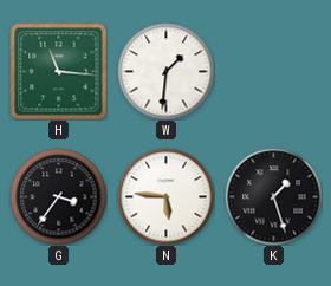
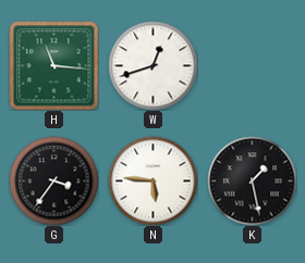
W: 1:31 -> 12:42
K: 1:27 -> 1:28
